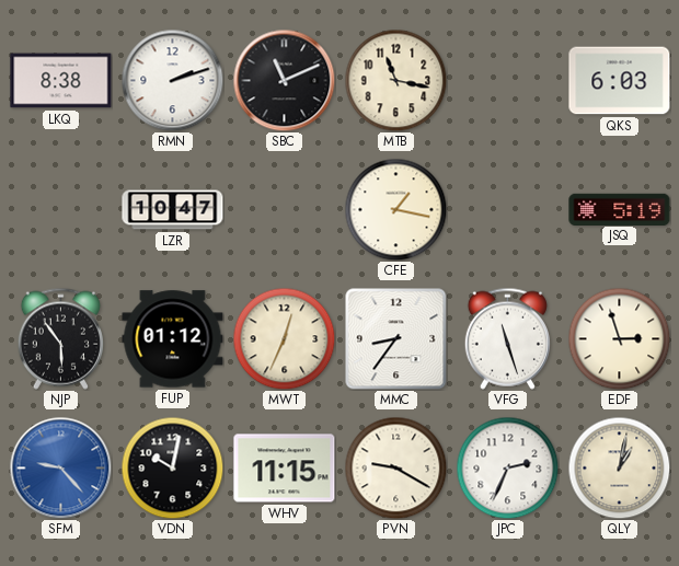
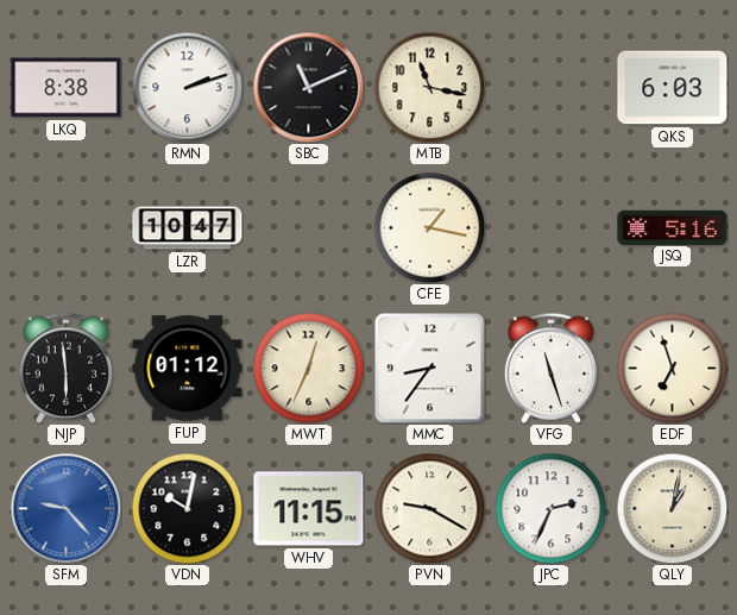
JSQ: 5:19 -> 5:16
NJP: 5:54 -> 5:59
EDF: 2:57 -> 6:57
